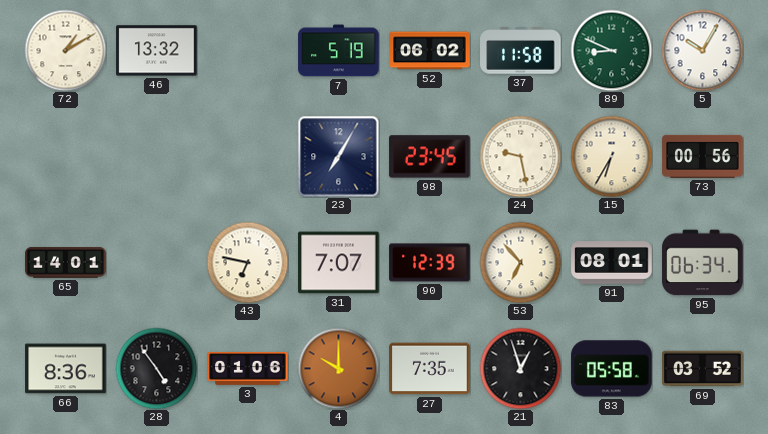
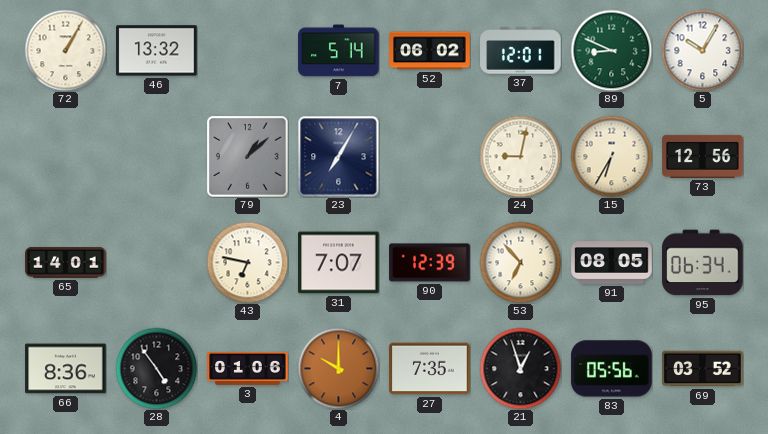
72: 1:10 -> 1:05
7: 5:19 -> 5:14
37: 11:58 -> 12:01
79: none -> 1:08
98: 23:45 -> none
24: 9:28 -> 9:02
73: 00:56 -> 12:56
91: 08:01 -> 08:05
83: 05:58 -> 05:56
